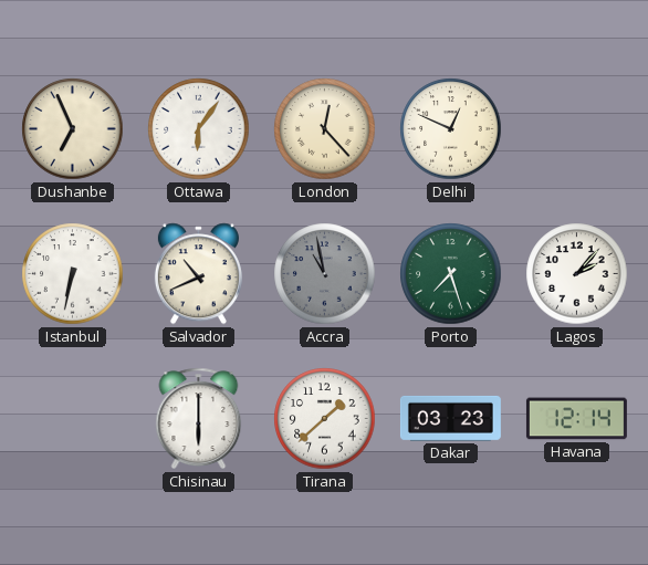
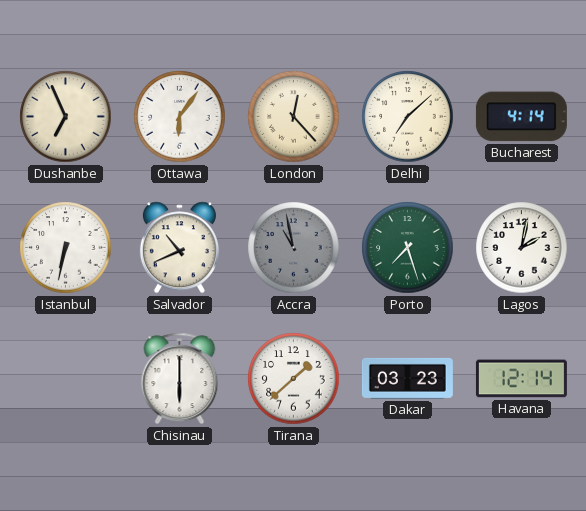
Delhi: 12:49 -> 7:08
Bucharest: none -> 4:14
Lagos: 2:07 -> 2:02
